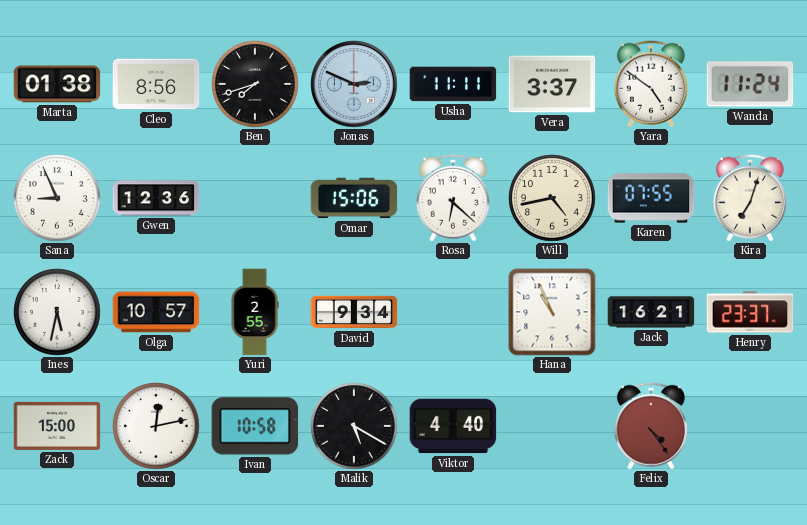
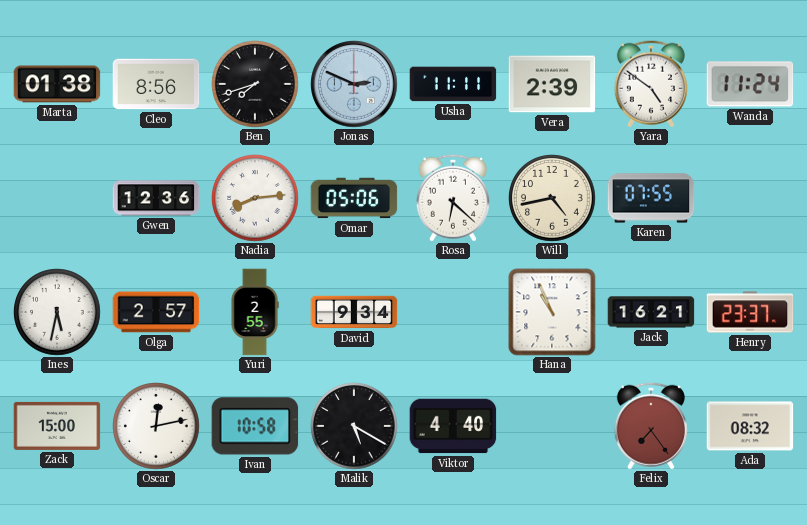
Vera: 3:37 -> 2:39
Sana: 8:56 -> none
Nadia: none -> 8:14
Omar: 15:06 -> 05:06
Kira: 7:03 -> none
Olga: 10:57 -> 2:57
Felix: 4:24 -> 7:24
Ada: none -> 08:32
